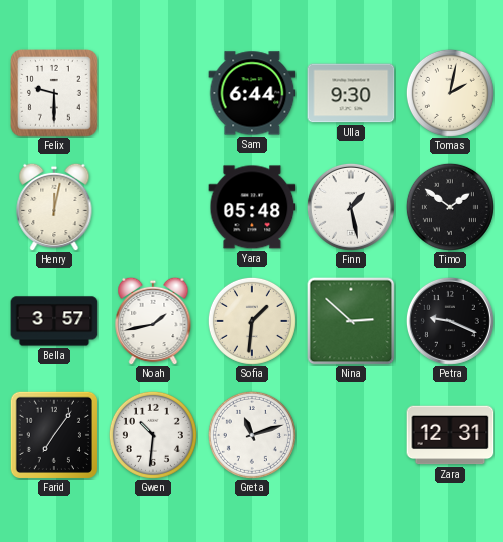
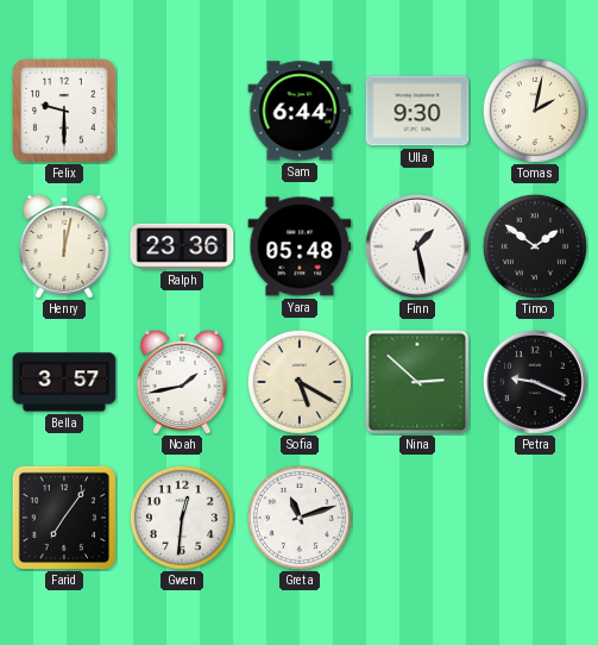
Ralph: none -> 23:36
Sofia: 1:31 -> 5:20
Gwen: 10:31 -> 12:31
Zara: 12:31 -> none
